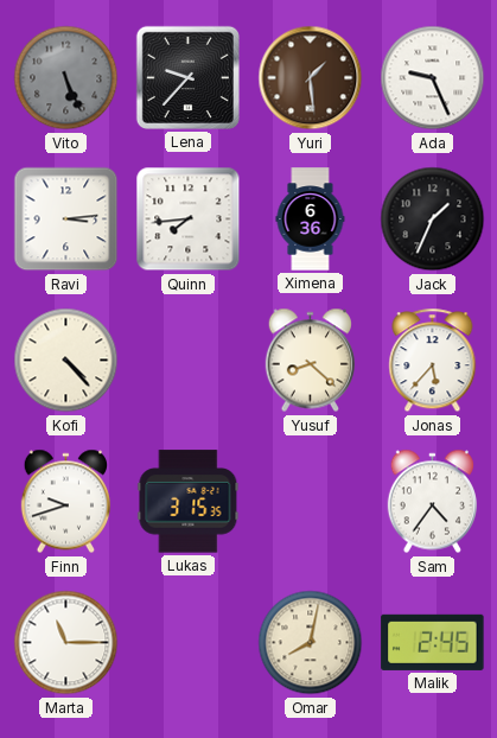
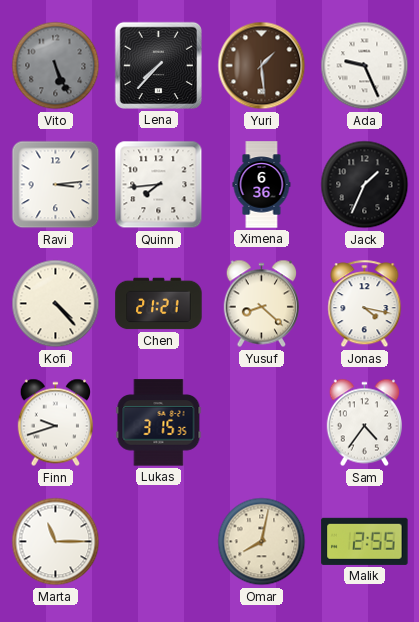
Lena: 9:37 -> 7:37
Chen: none -> 21:21
Jonas: 5:37 -> 4:17
Malik: 2:45 -> 2:55
